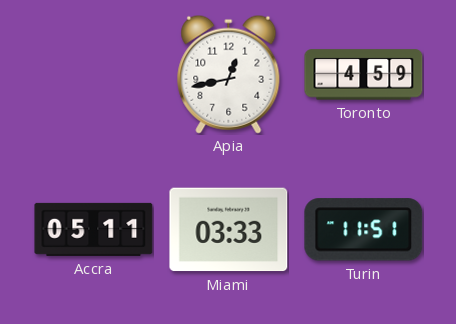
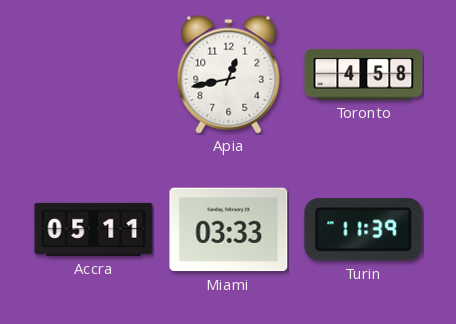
Toronto: 4:59 -> 4:58
Turin: 11:51 -> 11:39
